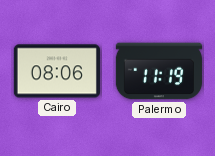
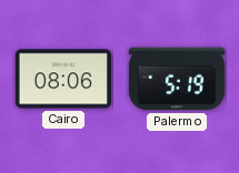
Palermo: 11:19 -> 5:19
